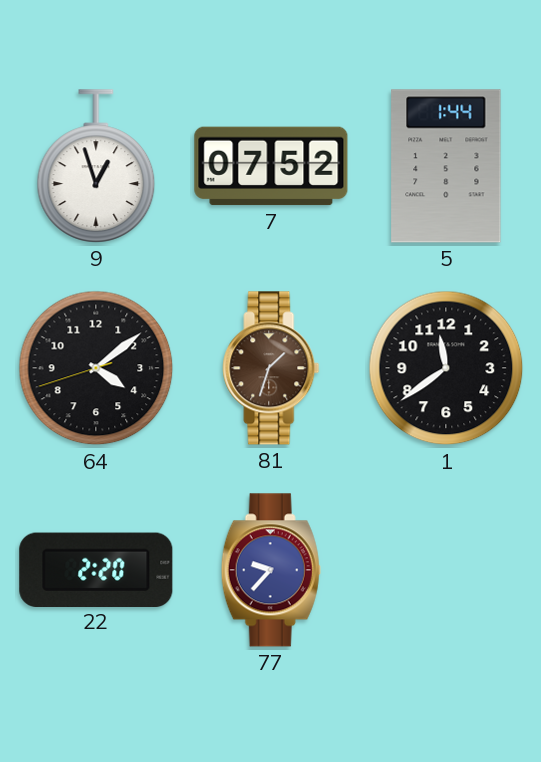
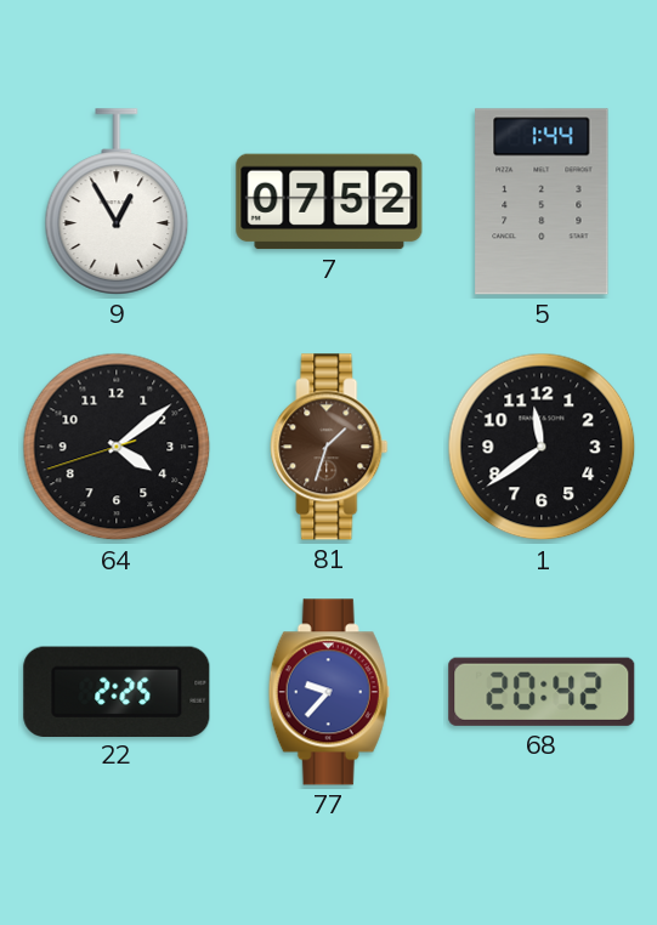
9: 12:57 -> 12:55
22: 2:20 -> 2:25
68: none -> 20:42
